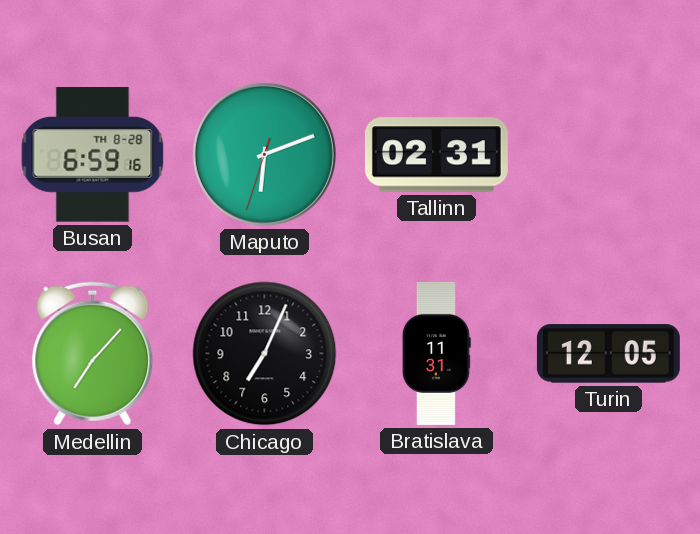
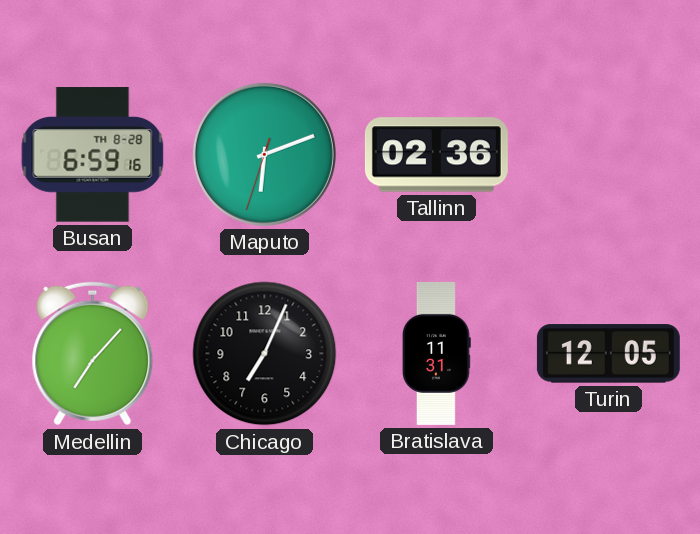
Tallinn: 02:31 -> 02:36
